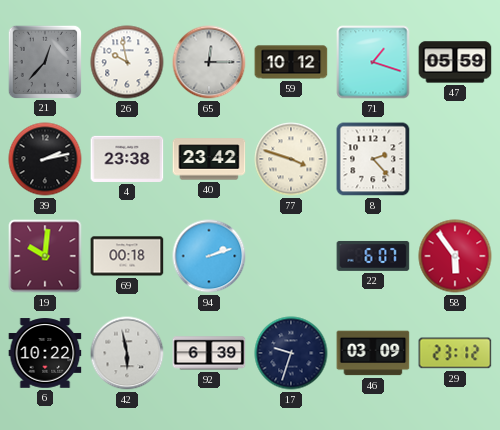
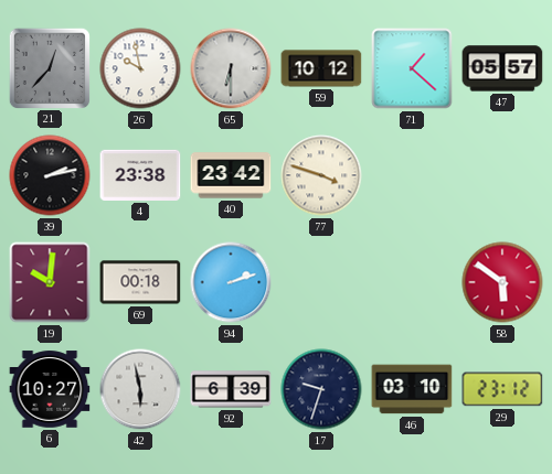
65: 12:15 -> 6:30
71: 1:18 -> 1:22
47: 05:59 -> 05:57
8: 2:23 -> none
22: 6:07 -> none
58: 5:54 -> 5:51
6: 10:22 -> 10:27
46: 03:09 -> 03:10
